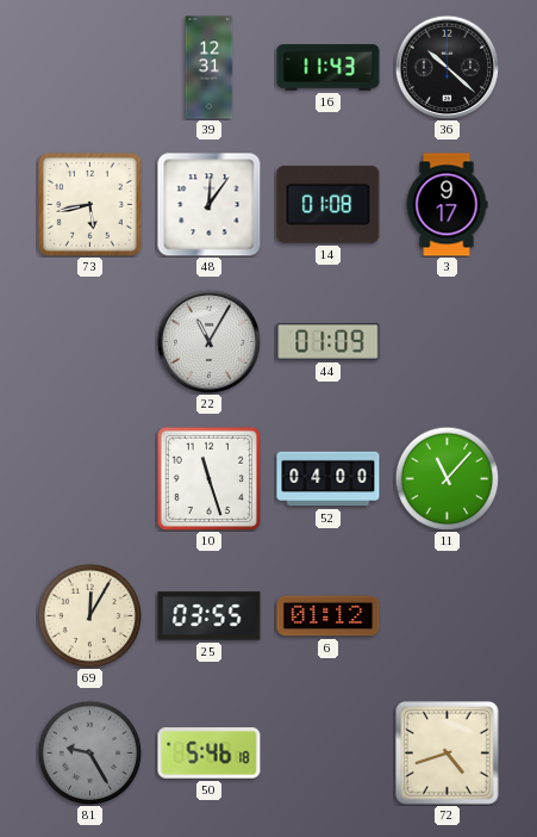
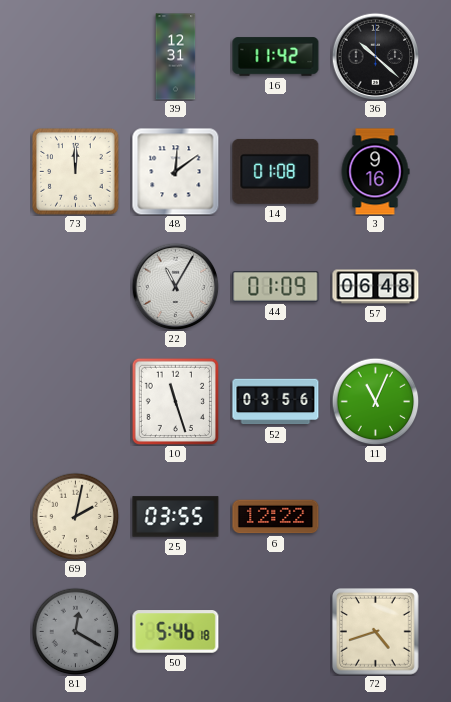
16: 11:43 -> 11:42
73: 5:43 -> 12:00
48: 12:06 -> 12:09
3: 9:17 -> 9:16
57: none -> 06:48
52: 04:00 -> 03:56
11: 11:07 -> 11:04
69: 12:05 -> 2:02
6: 01:12 -> 12:22
81: 9:25 -> 12:20
